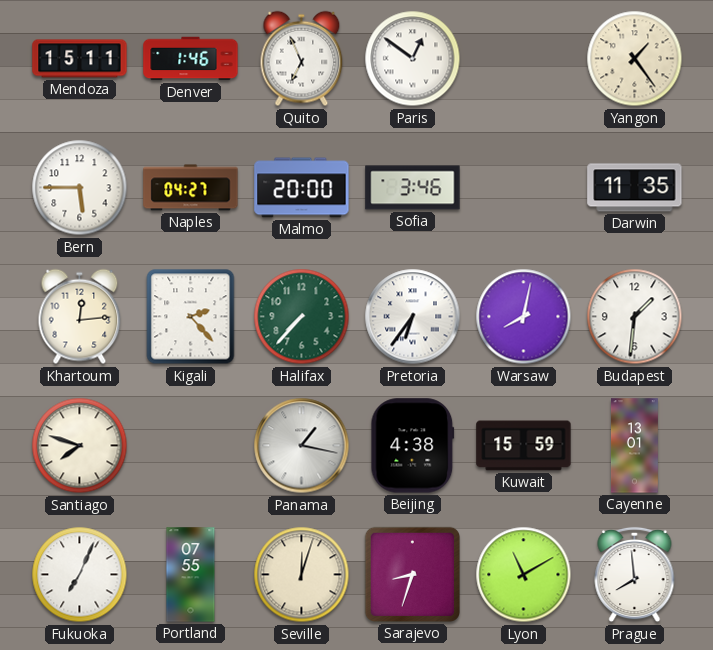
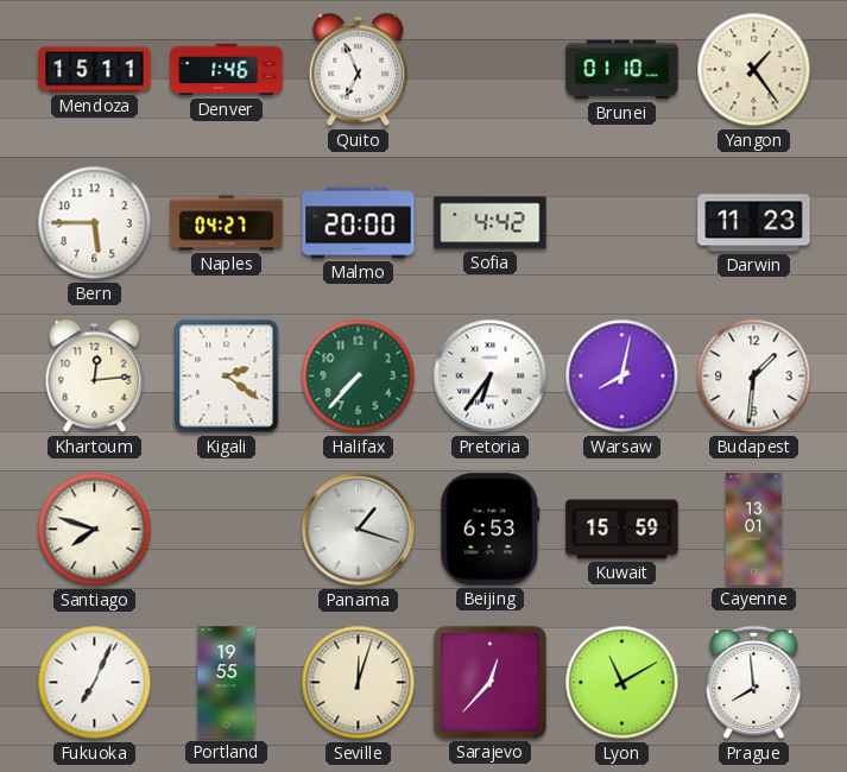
Paris: 12:51 -> none
Brunei: none -> 01:10
Sofia: 3:46 -> 4:42
Darwin: 11:35 -> 11:23
Kigali: 2:23 -> 2:21
Panama: 1:17 -> 1:18
Beijing: 4:38 -> 6:53
Portland: 07:55 -> 19:55
Sarajevo: 8:33 -> 12:37
